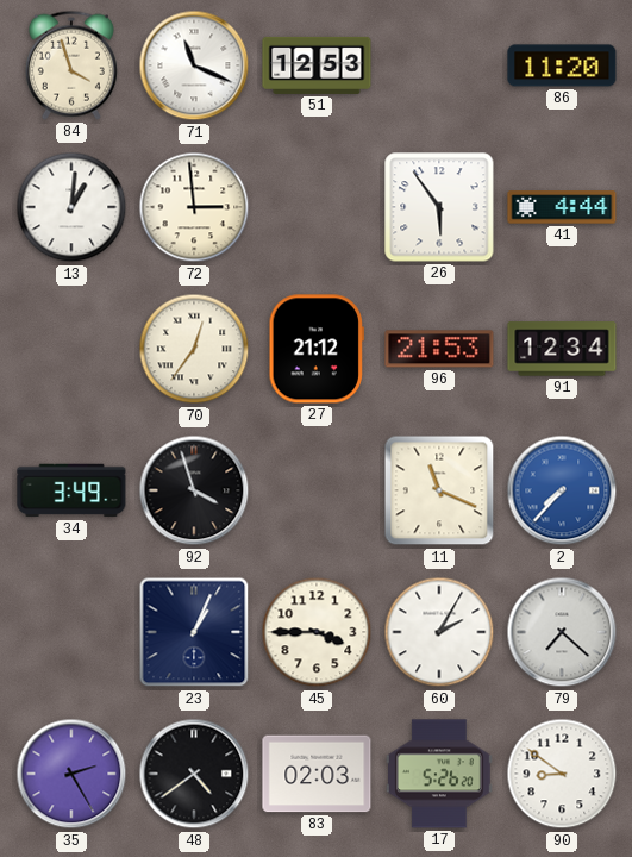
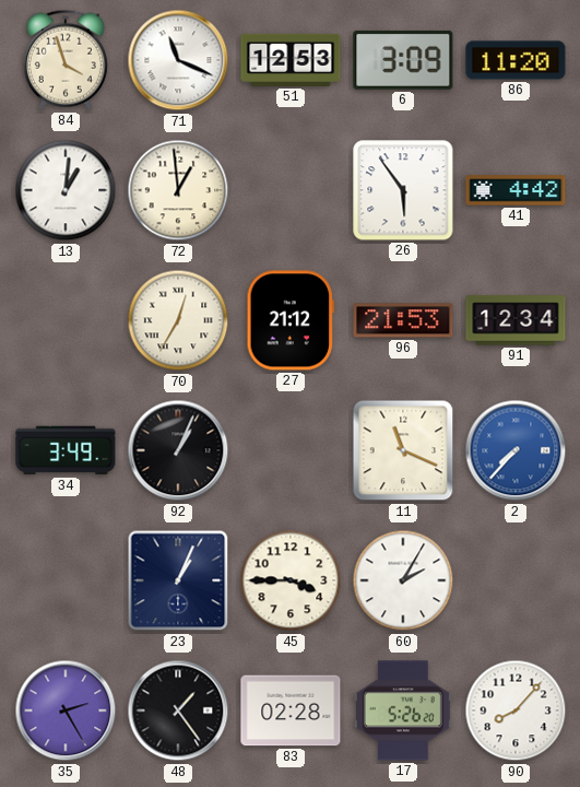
6: none -> 3:09
72: 2:59 -> 12:59
41: 4:44 -> 4:42
70: 12:36 -> 12:35
92: 3:57 -> 1:04
79: 7:22 -> none
48: 4:39 -> 1:24
83: 02:03 -> 02:28
90: 8:51 -> 8:07
